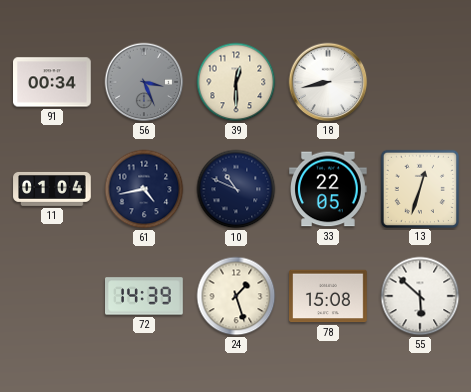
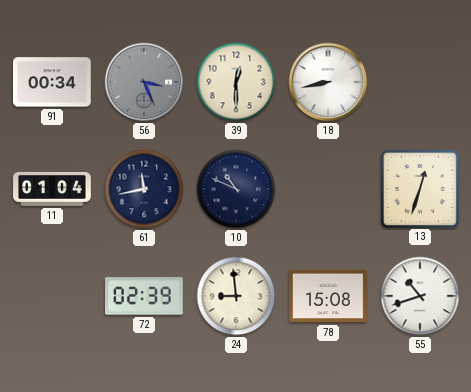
61: 4:43 -> 11:43
33: 22:05 -> none
72: 14:39 -> 02:39
24: 1:27 -> 8:59
55: 5:52 -> 10:42
